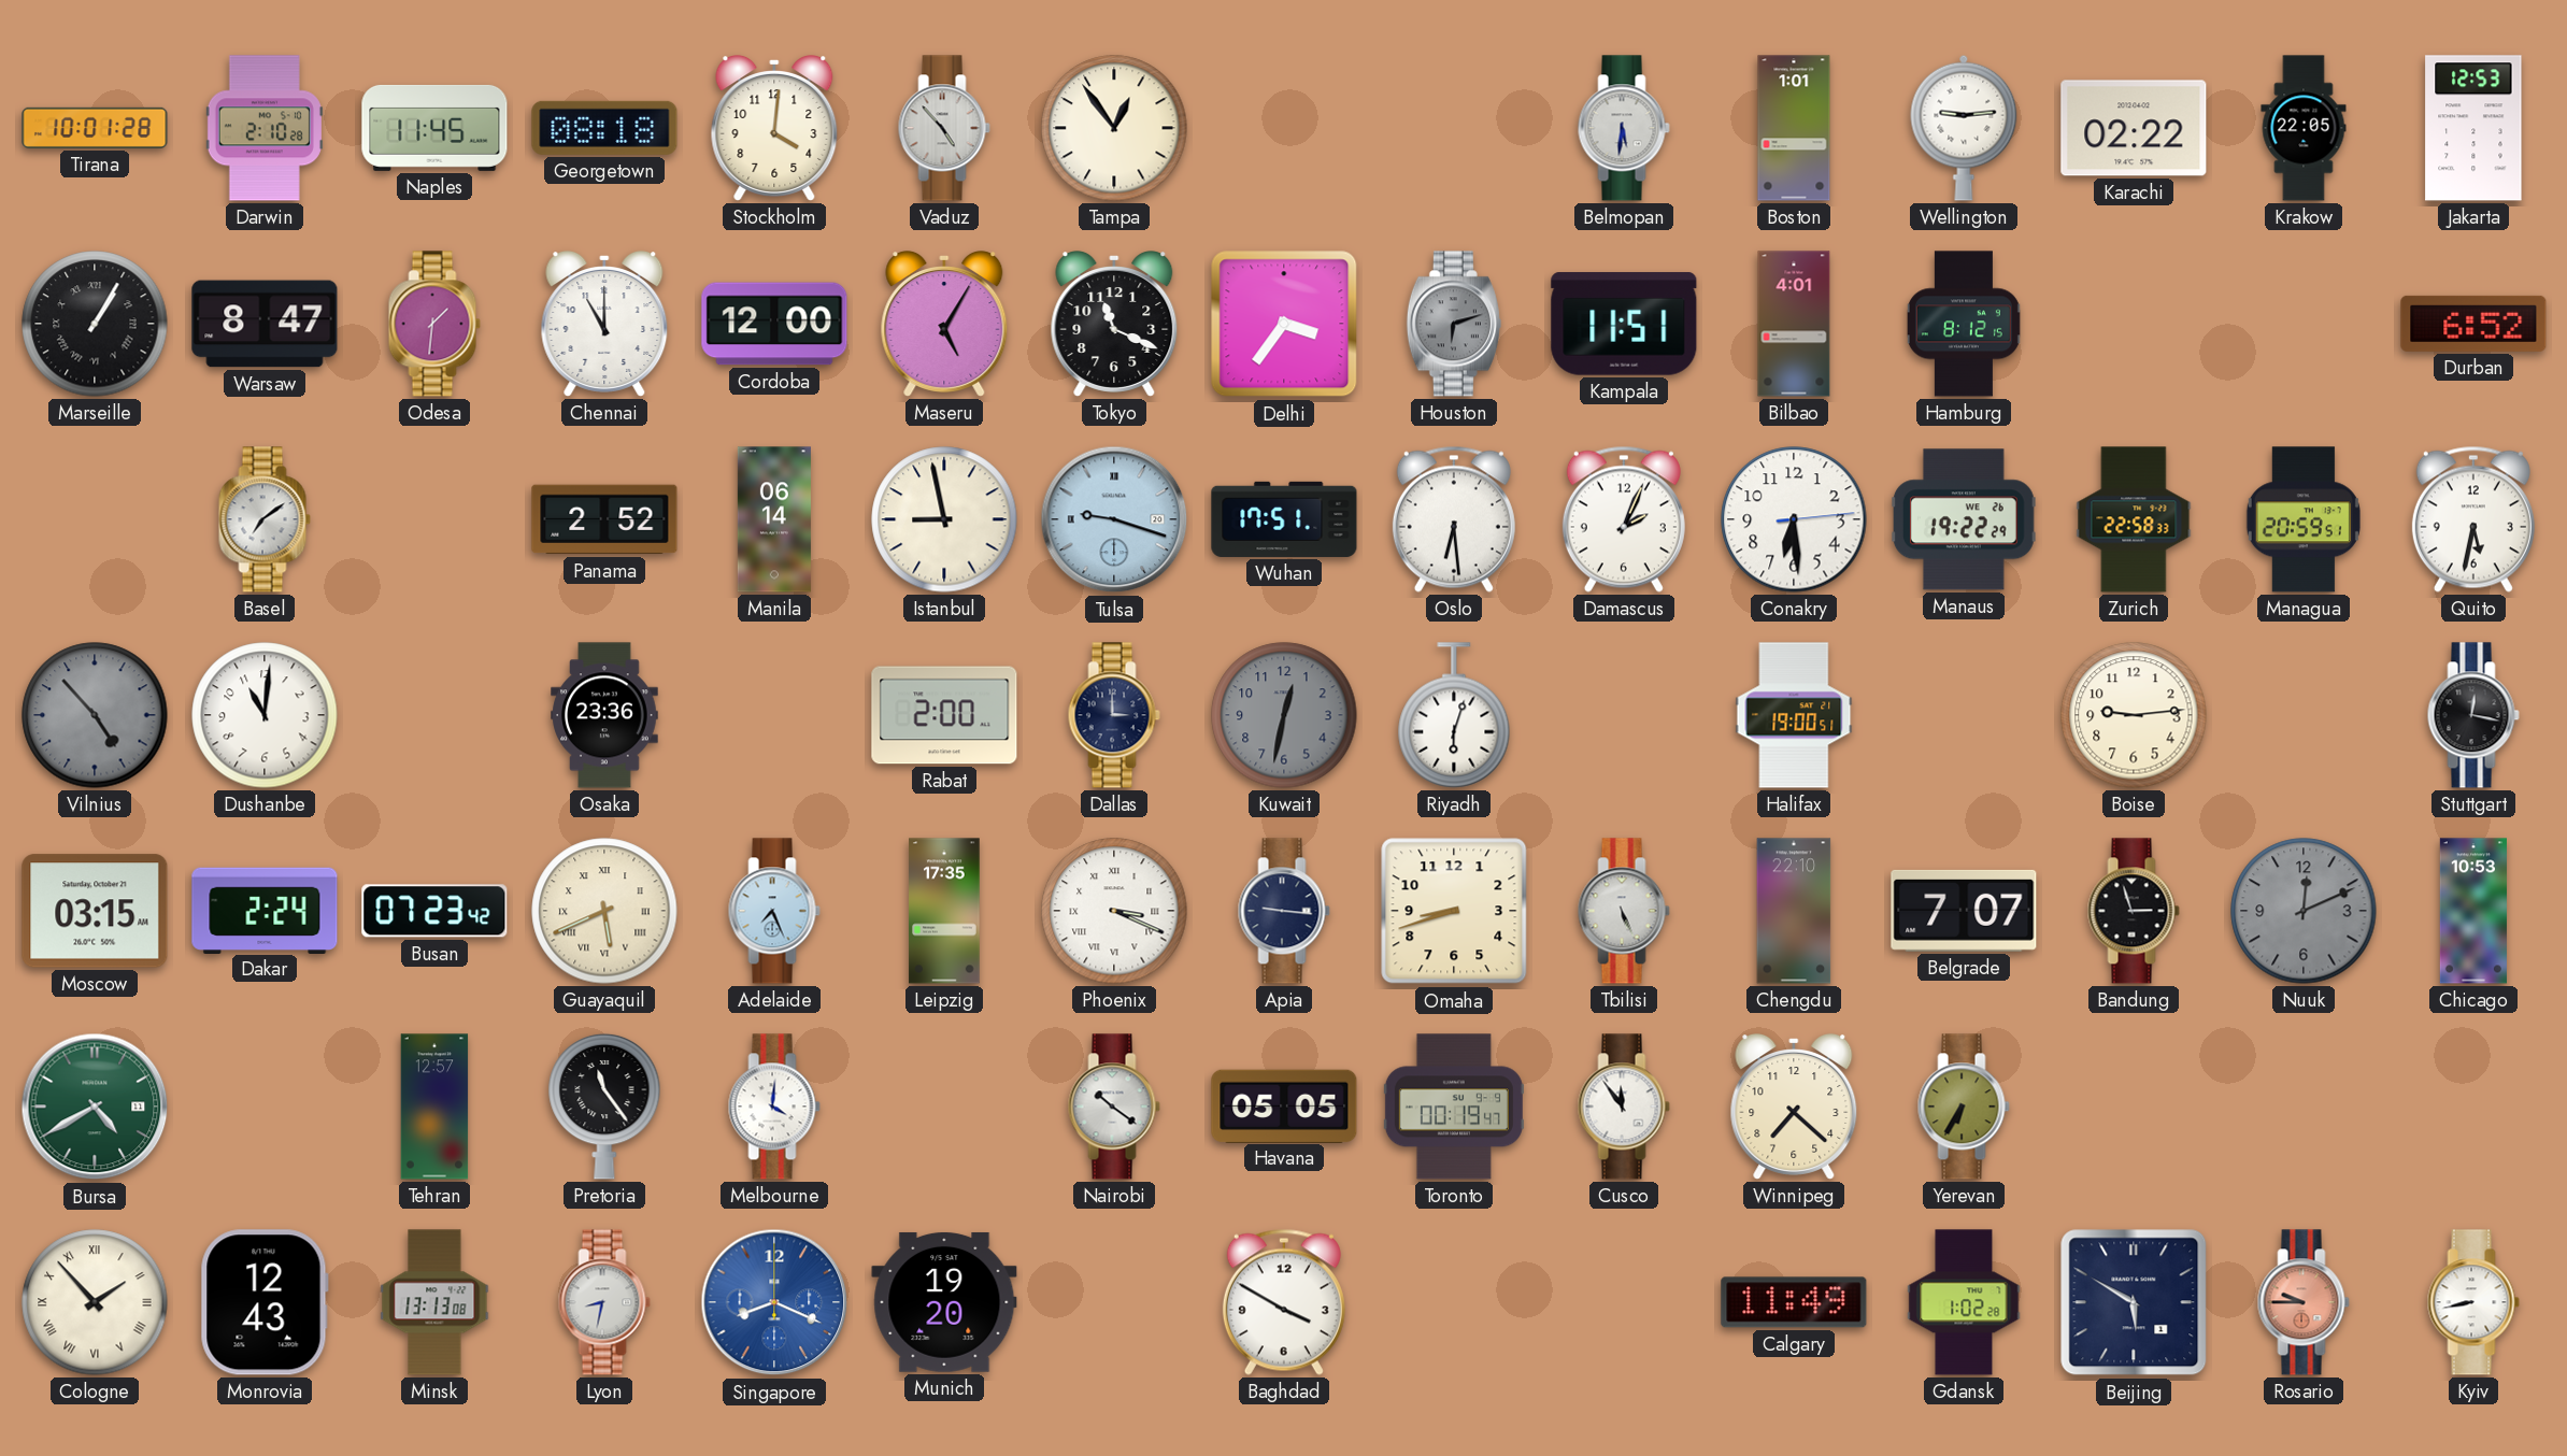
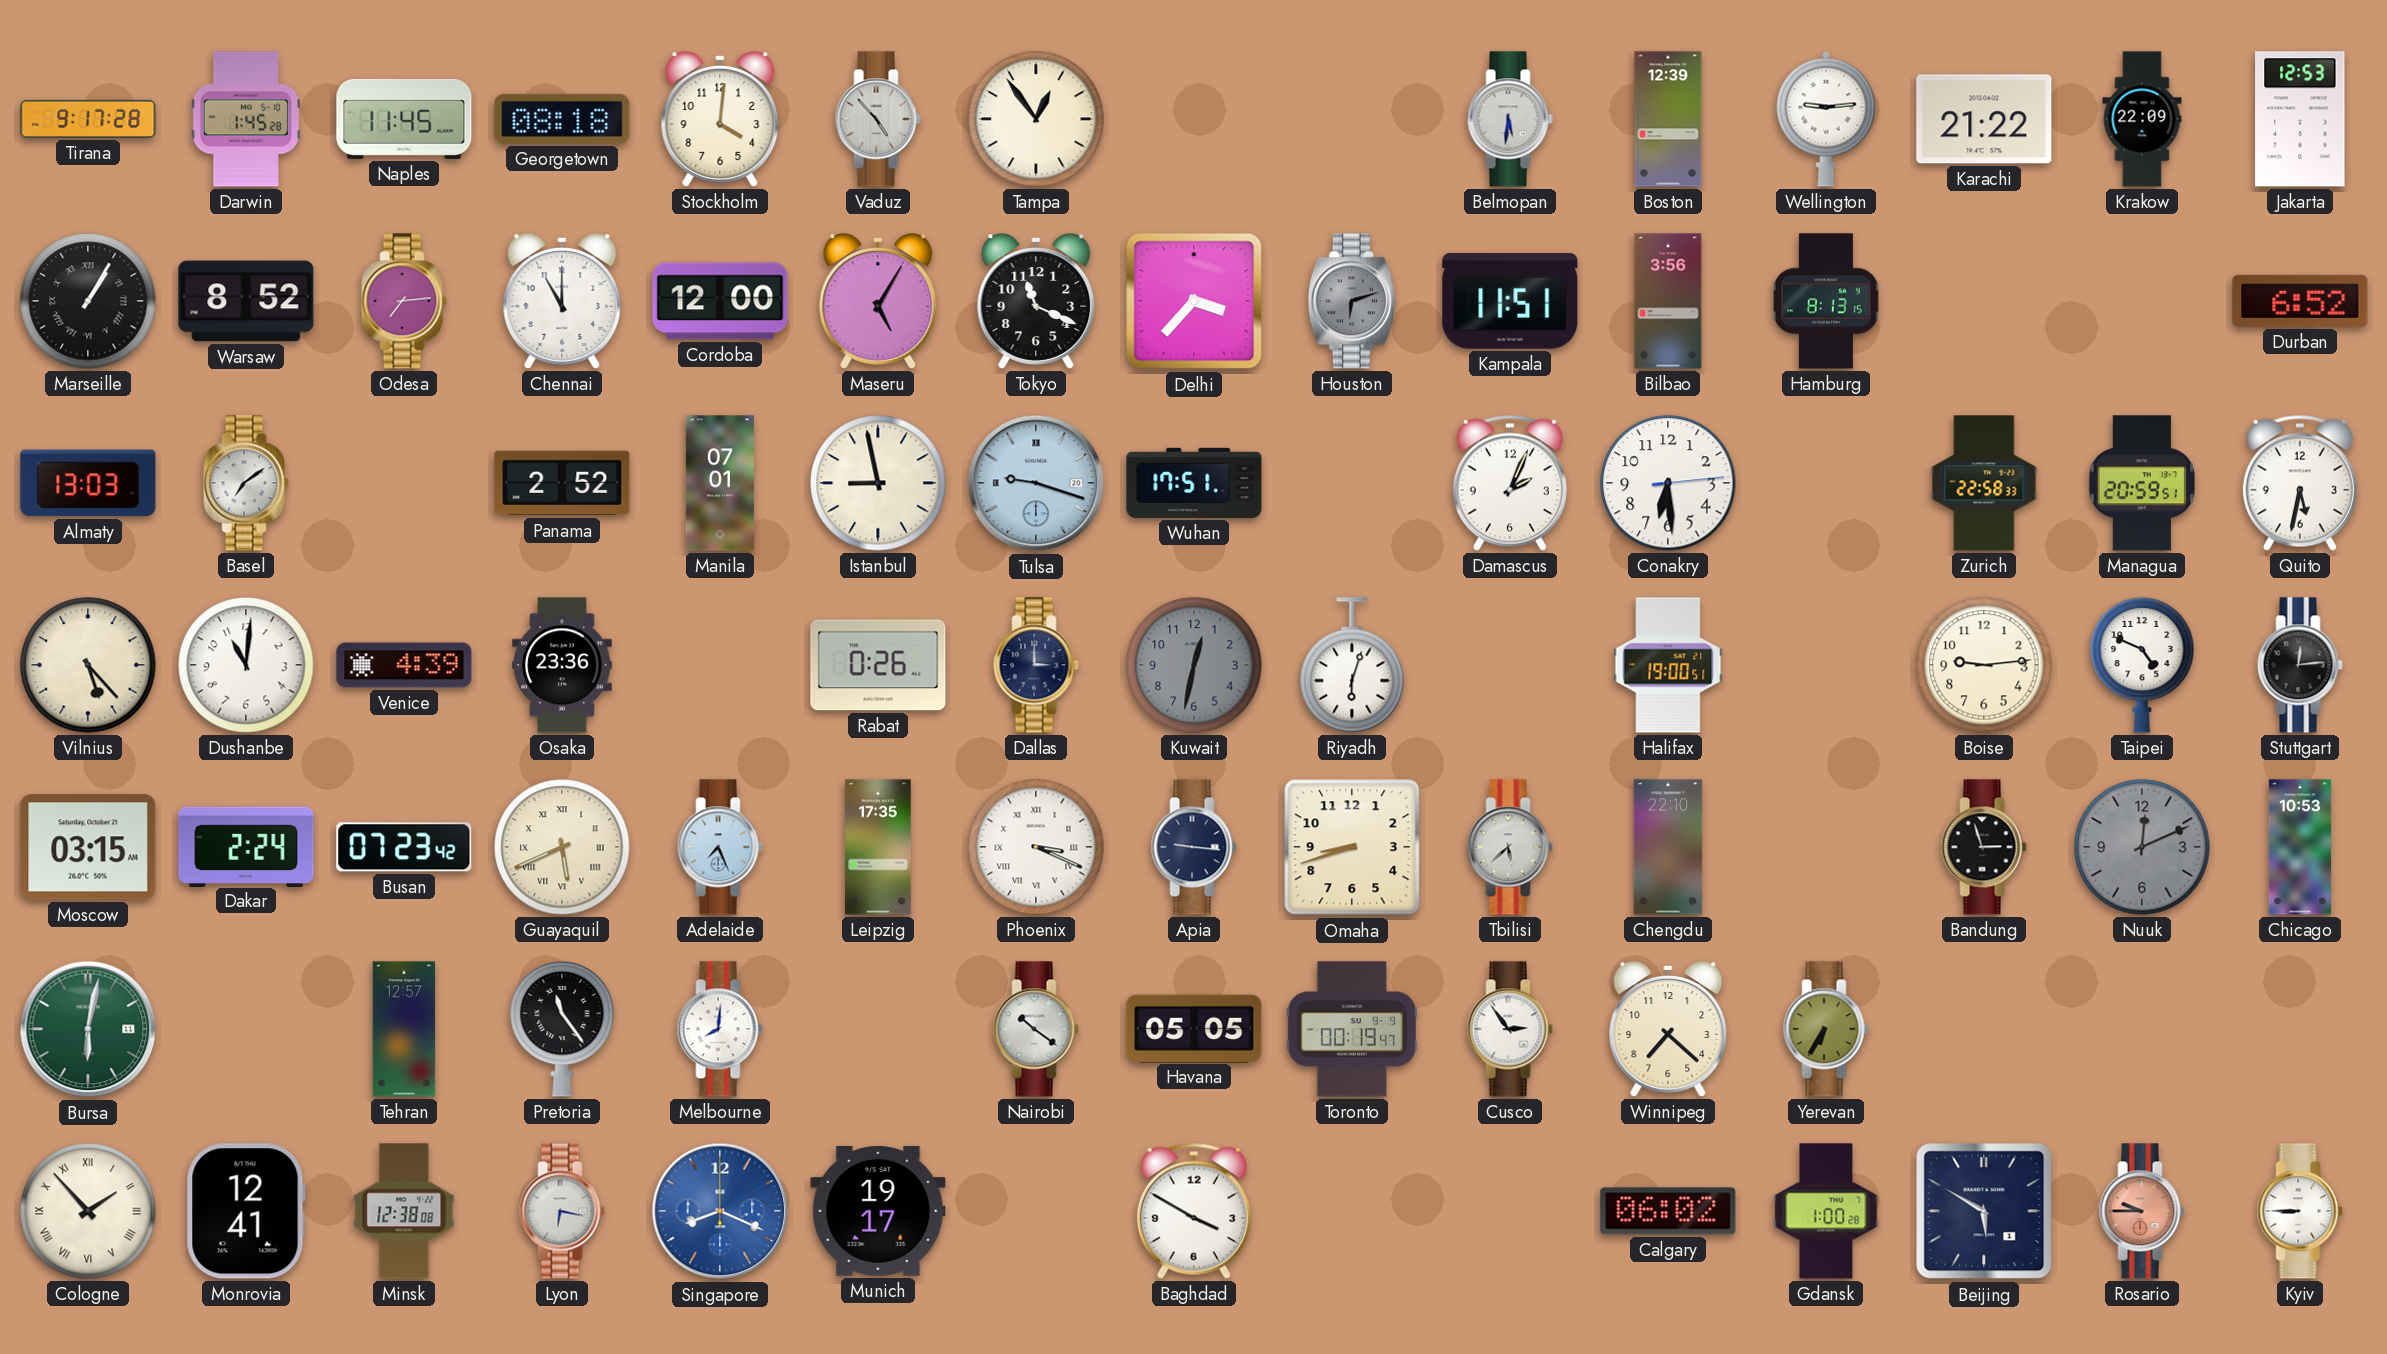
Tirana: 10:01 -> 9:17
Darwin: 2:10 -> 1:45
Boston: 1:01 -> 12:39
Karachi: 02:22 -> 21:22
Krakow: 22:05 -> 22:09
Warsaw: 8:47 -> 8:52
Odesa: 1:31 -> 7:14
Delhi: 3:36 -> 3:37
Bilbao: 4:01 -> 3:56
Hamburg: 8:12 -> 8:13
Almaty: none -> 13:03
Manila: 06:14 -> 07:01
Oslo: 6:29 -> none
Manaus: 19:22 -> none
Vilnius: 4:53 -> 5:23
Vilnius dial: grey -> cream
Venice: none -> 4:39
Rabat: 2:00 -> 0:26
Taipei: none -> 4:49
Stuttgart: 12:17 -> 12:14
Tbilisi: 5:26 -> 5:38
Belgrade: 7:07 -> none
Bursa: 4:40 -> 6:02
Melbourne: 4:01 -> 8:01
Cusco: 11:54 -> 2:54
Monrovia: 12:43 -> 12:41
Minsk: 13:13 -> 12:38
Lyon: 8:32 -> 6:17
Munich: 19:20 -> 19:17
Calgary: 11:49 -> 06:02
Gdansk: 1:02 -> 1:00
Kyiv: 8:43 -> 8:45
